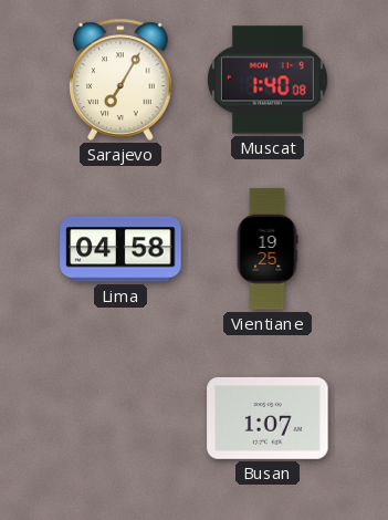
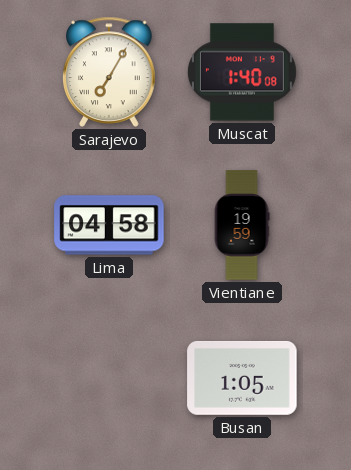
Vientiane: 19:25 -> 19:59
Busan: 1:07 -> 1:05
